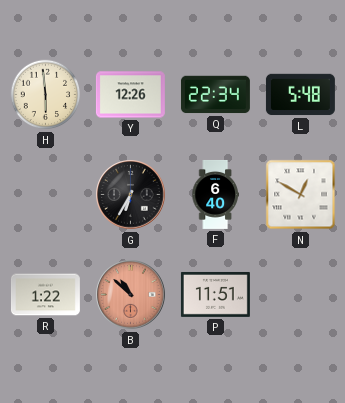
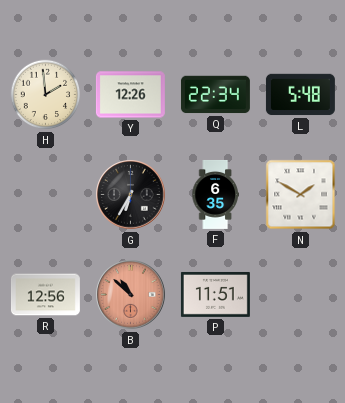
H: 5:59 -> 1:59
F: 6:40 -> 6:35
N: 12:50 -> 1:50
R: 1:22 -> 12:56
